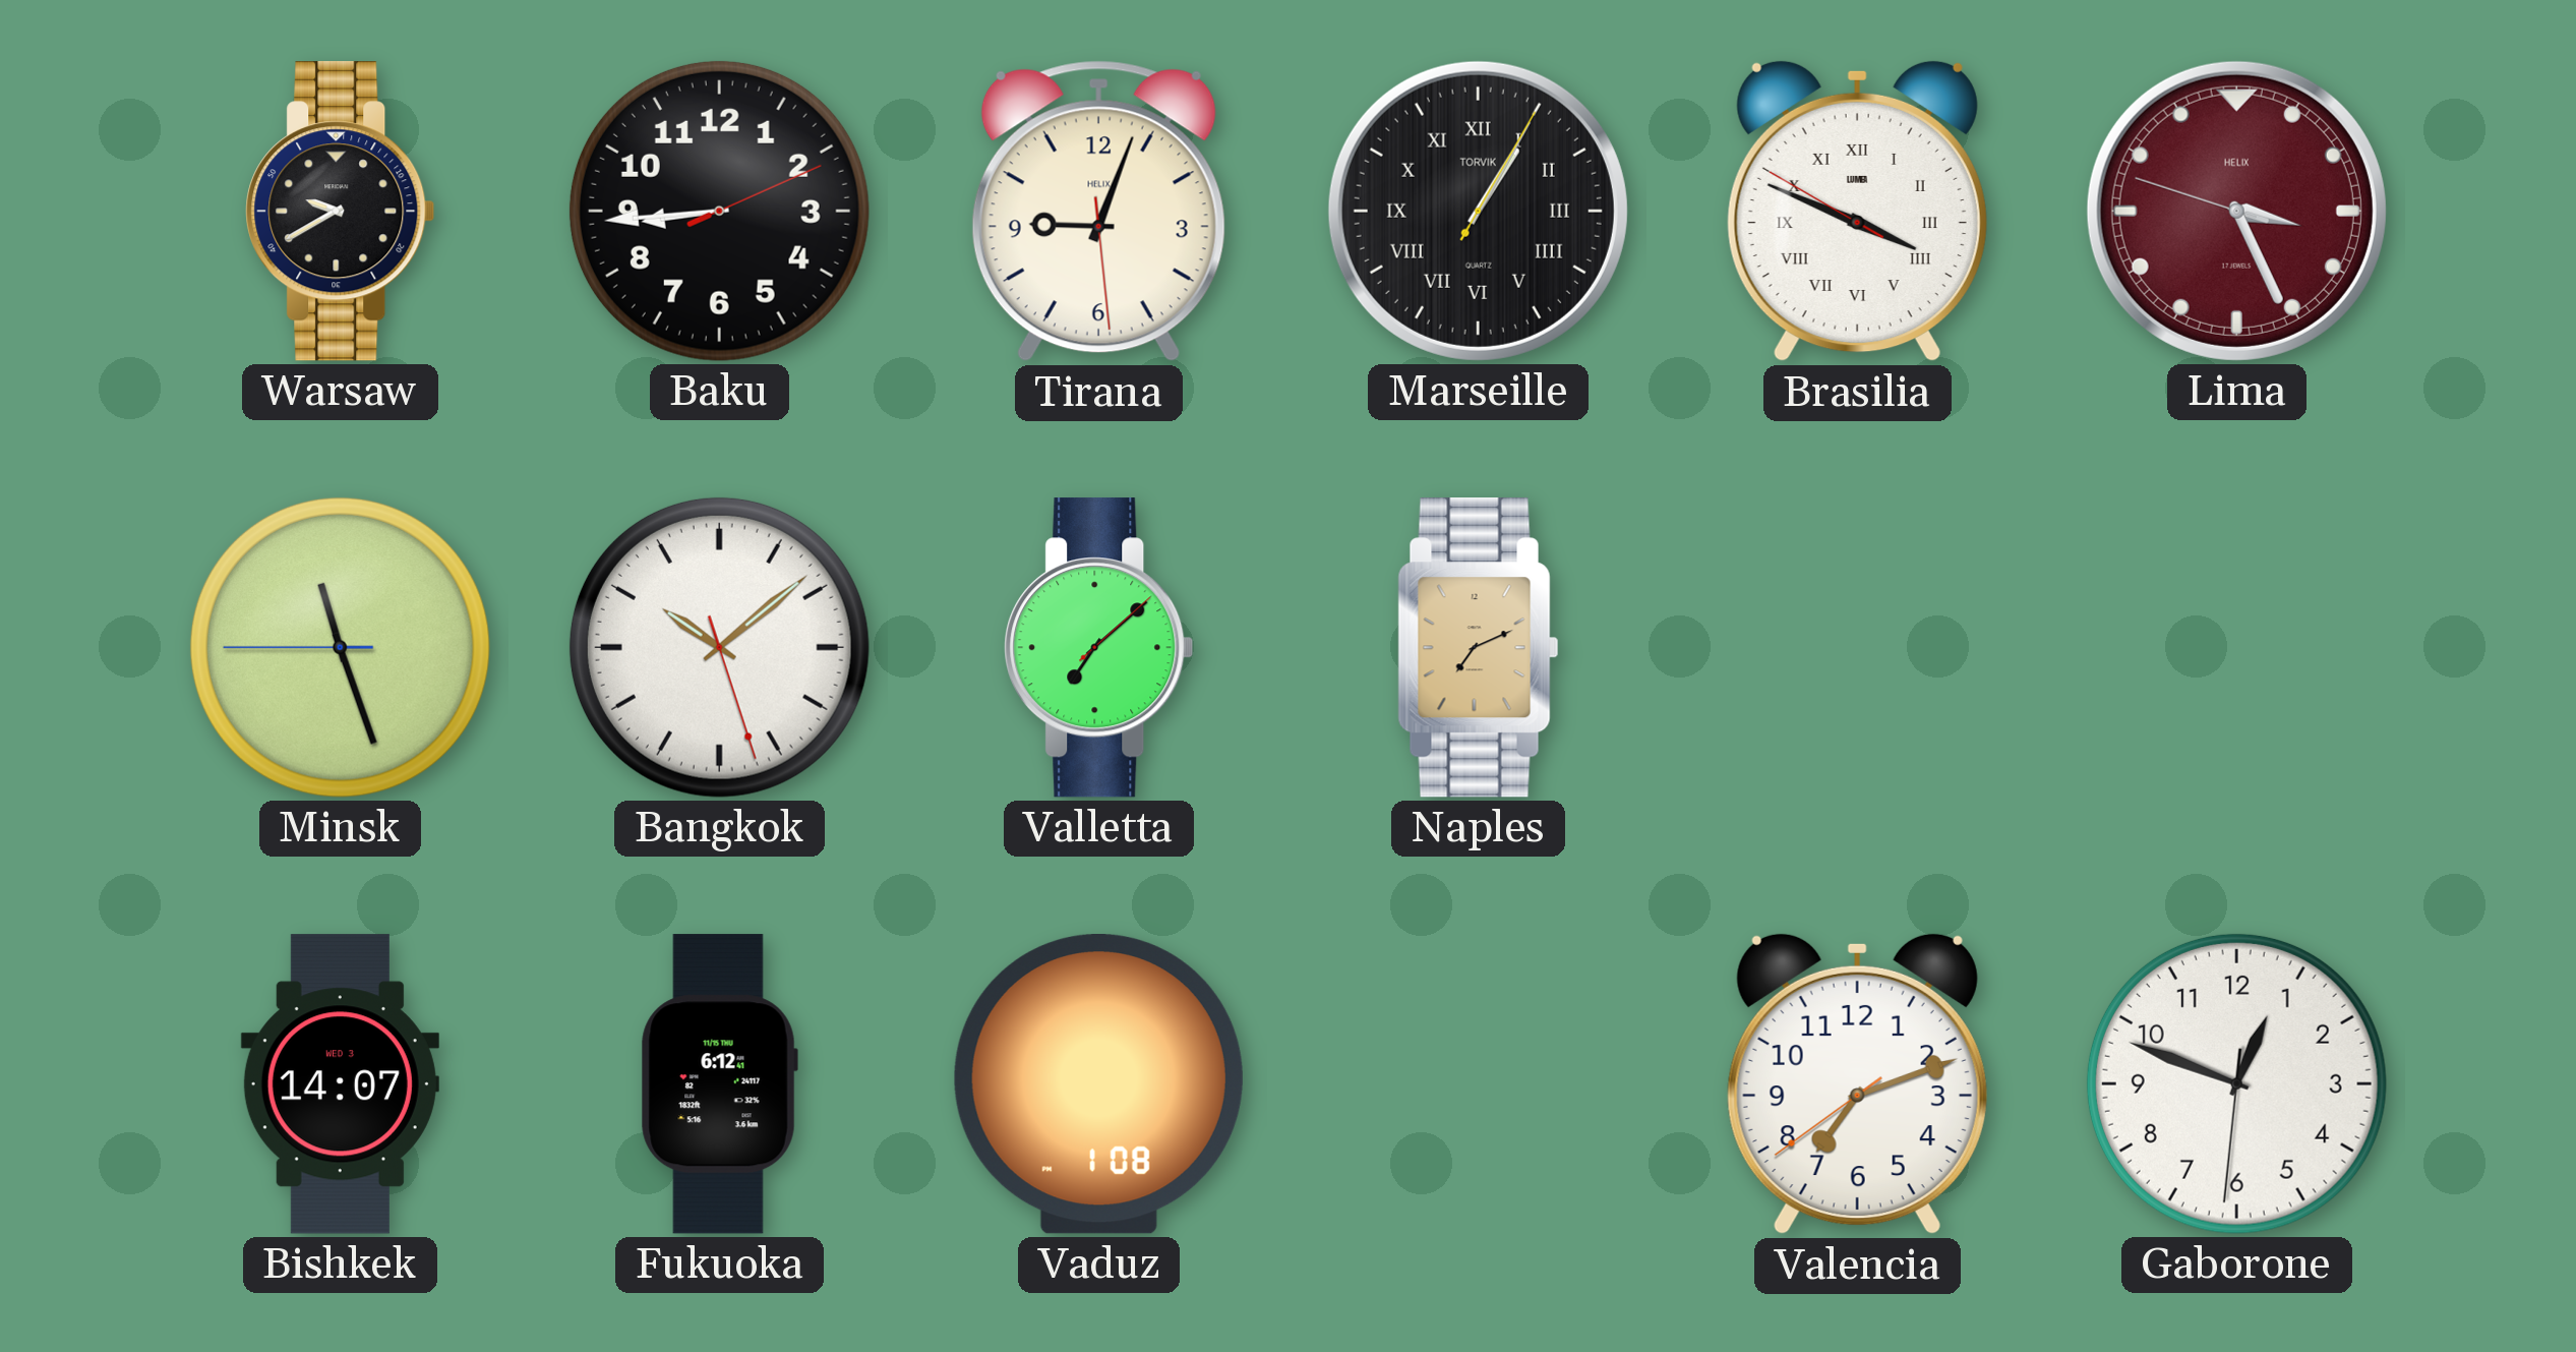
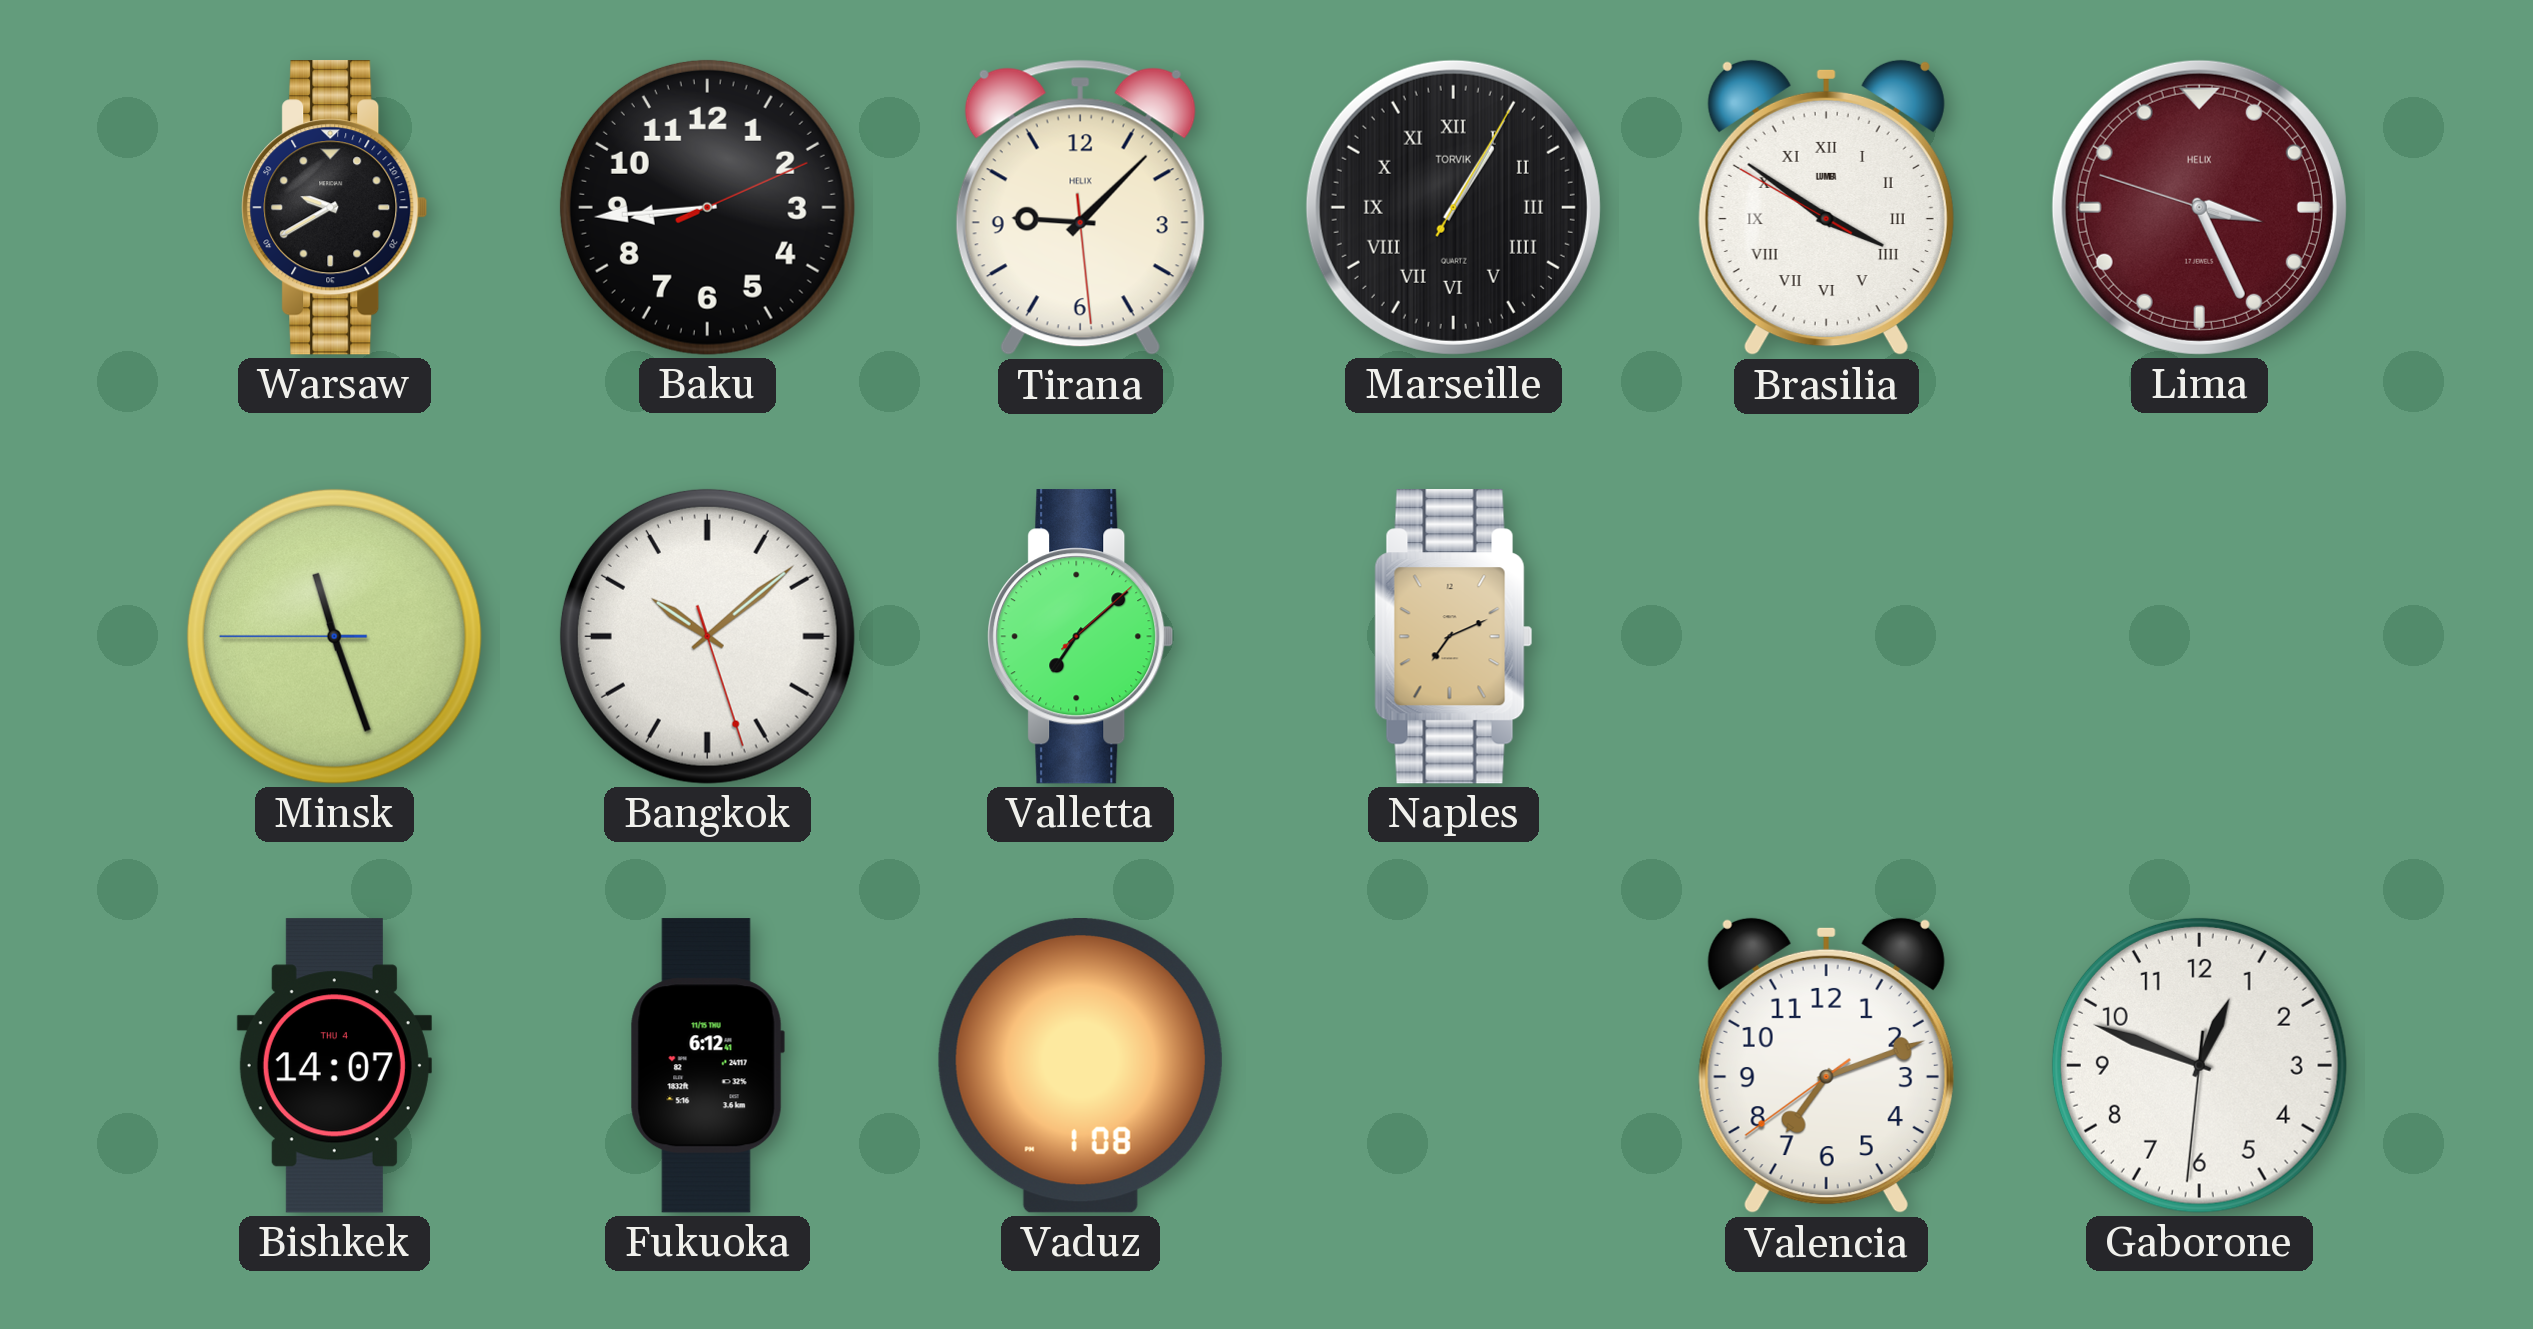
Tirana: 9:03 -> 9:07
Brasilia: 3:48 -> 3:50
Bishkek date: WED 3 -> THU 4
